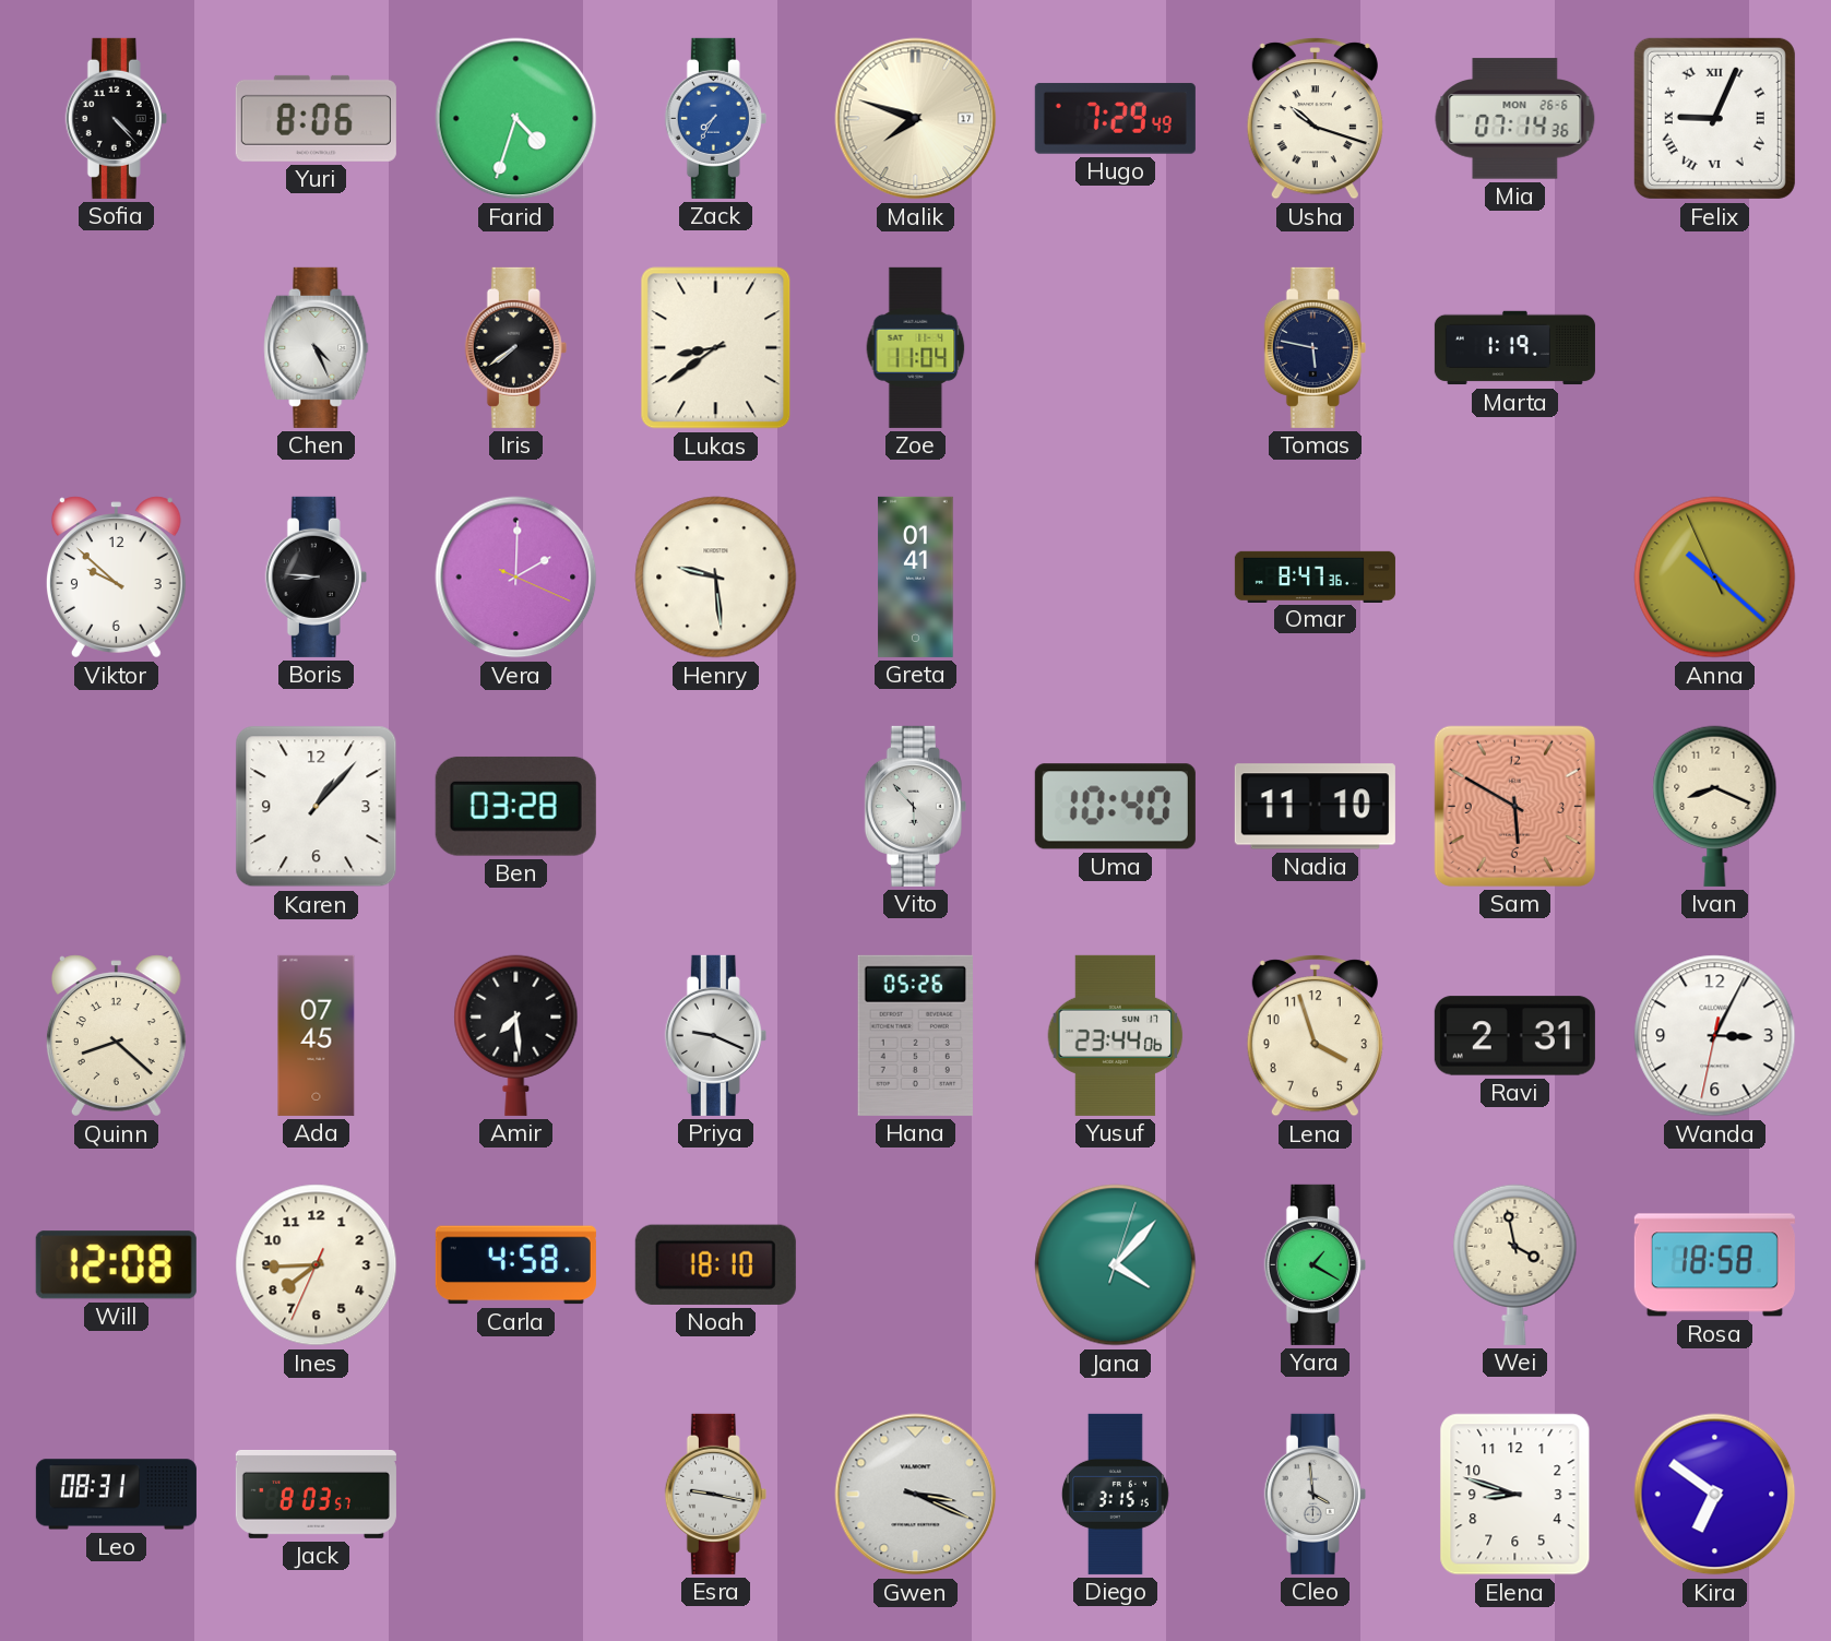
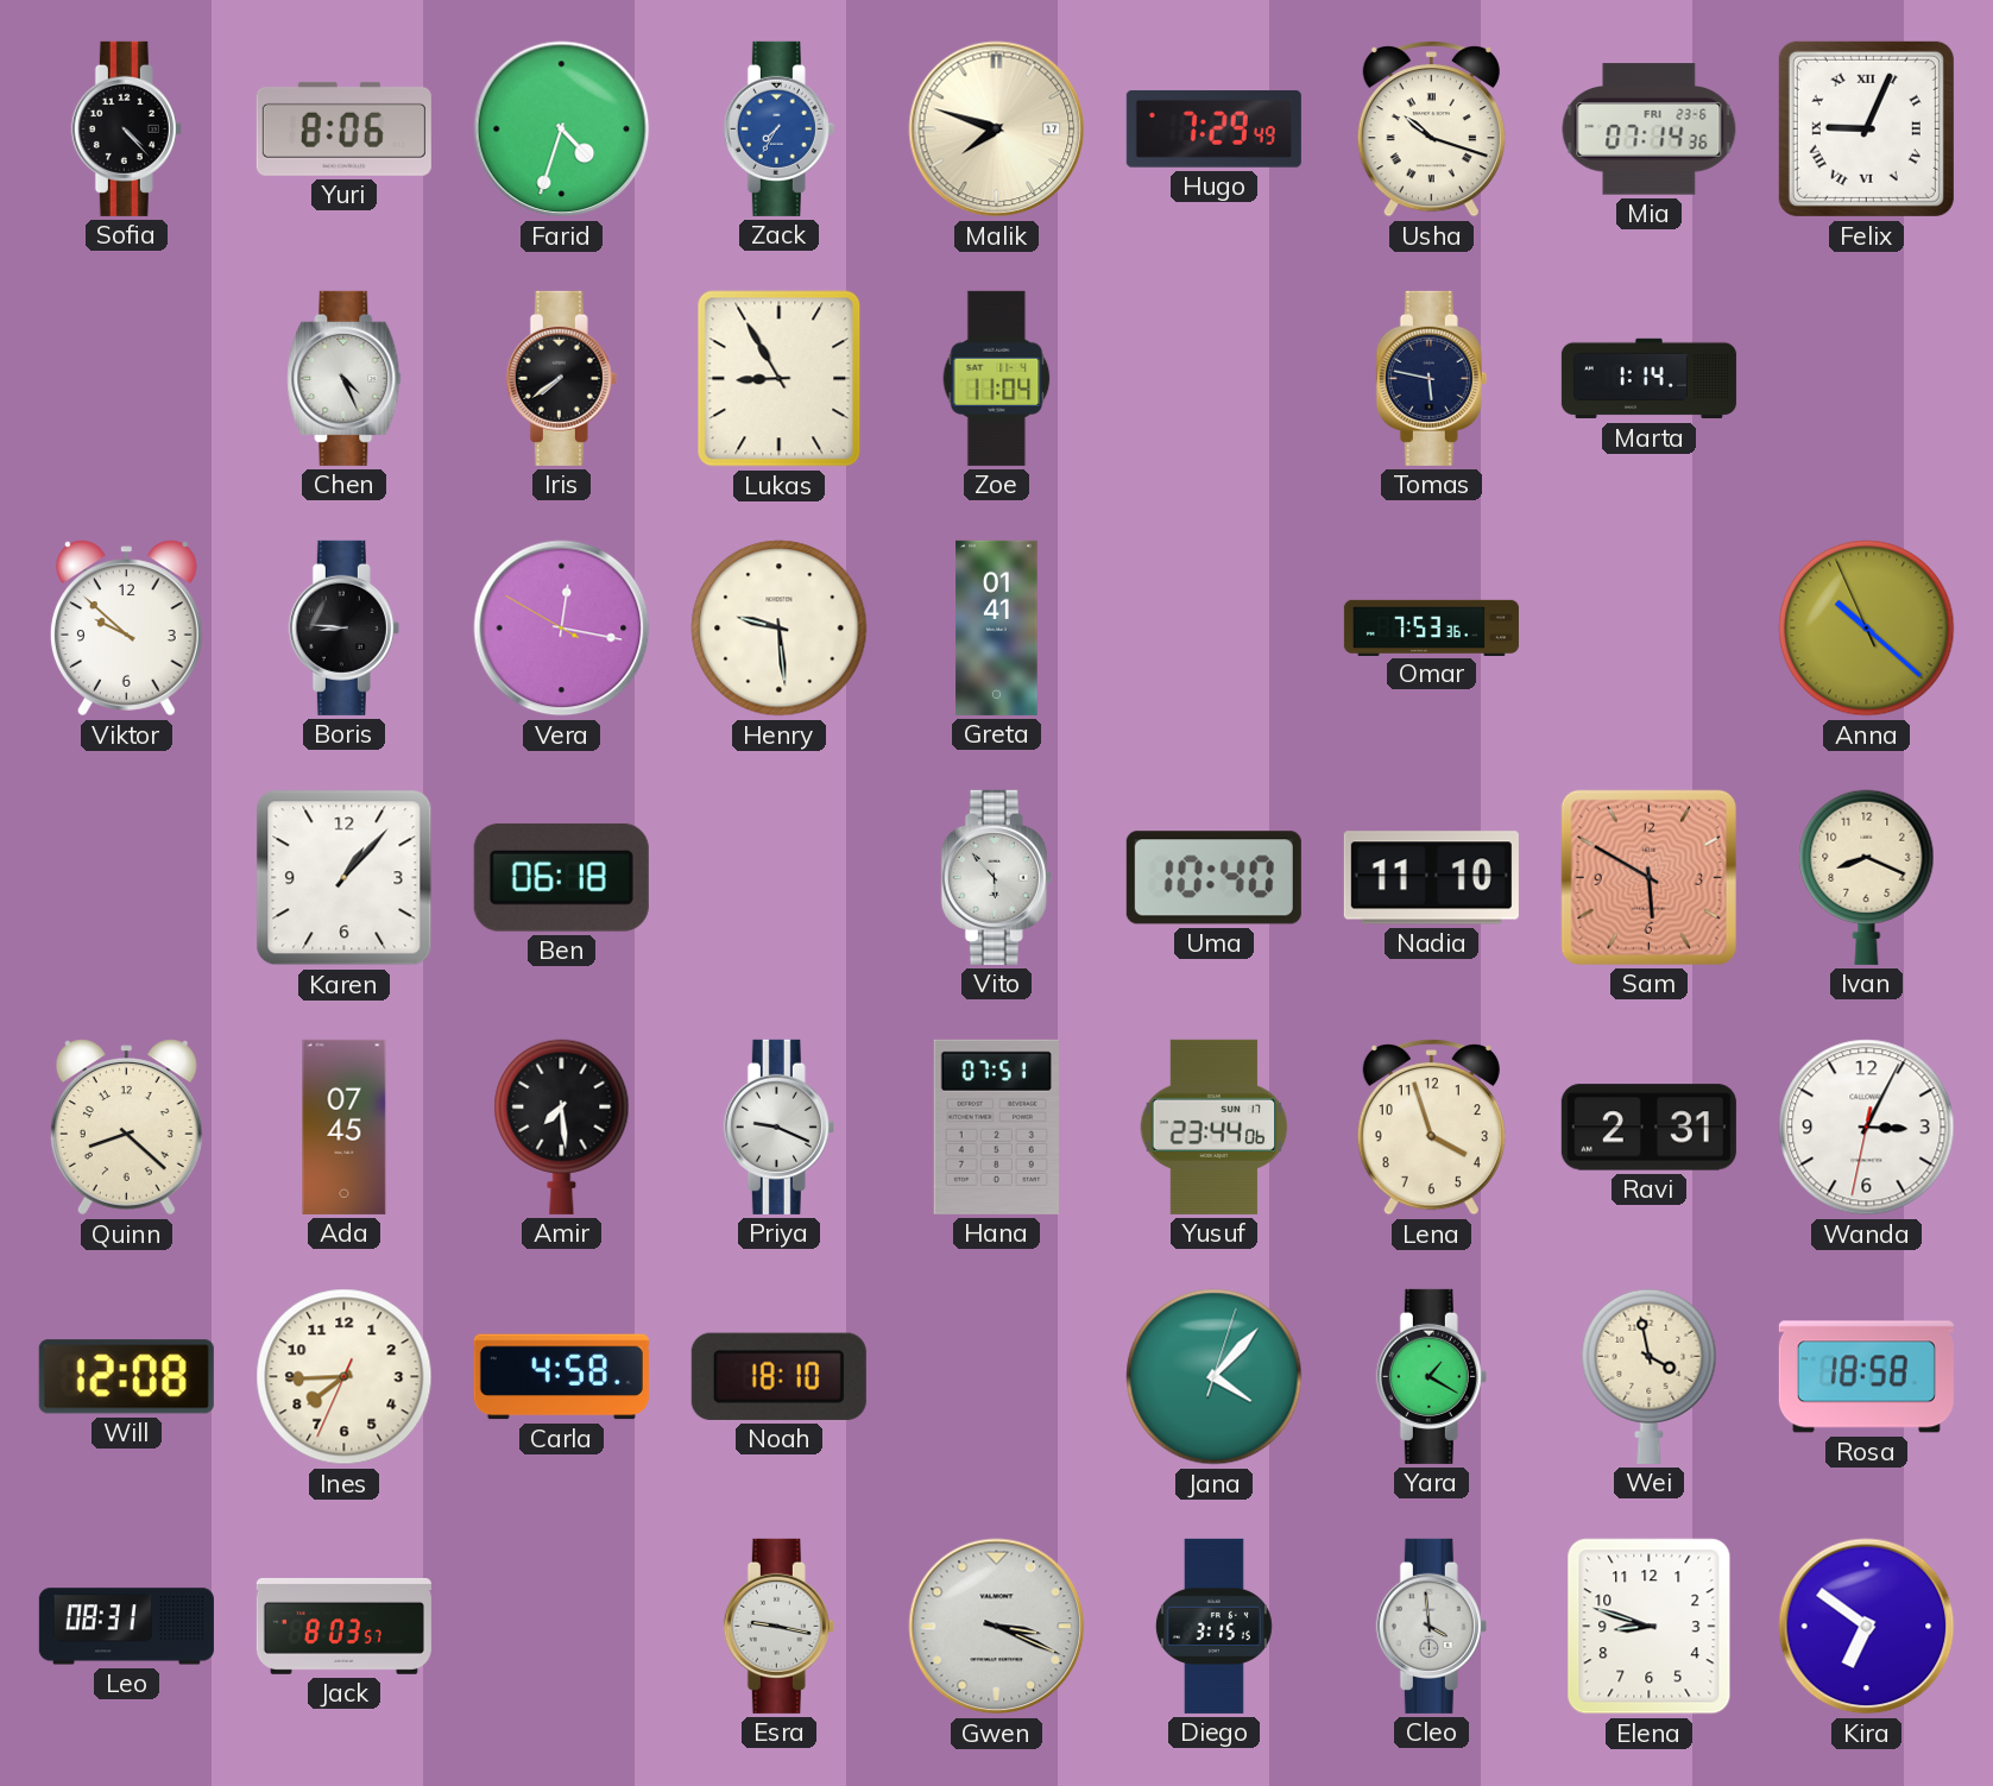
Mia date: MON 26-6 -> FRI 23-6
Lukas: 8:39 -> 8:55
Marta: 1:19 -> 1:14
Vera: 2:00 -> 12:16
Omar: 8:47 -> 7:53
Ben: 03:28 -> 06:18
Hana: 05:26 -> 07:51
